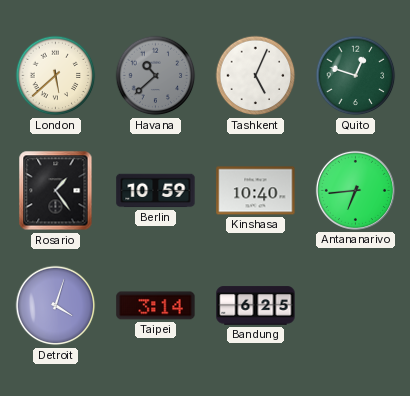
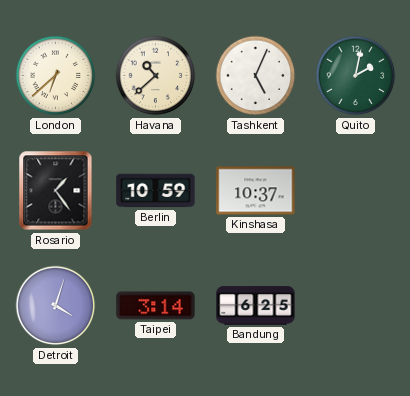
London: 5:38 -> 6:38
Havana dial: grey -> cream
Quito: 12:48 -> 2:02
Kinshasa: 10:40 -> 10:37
Antananarivo: 6:44 -> none
